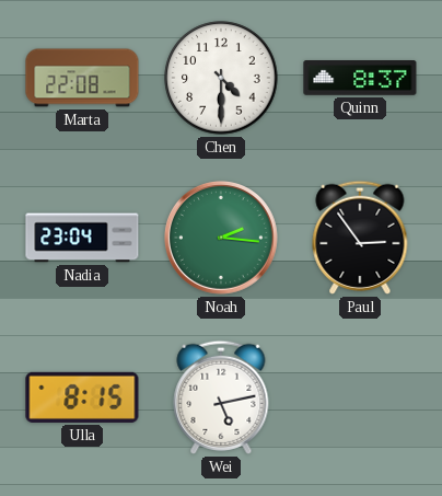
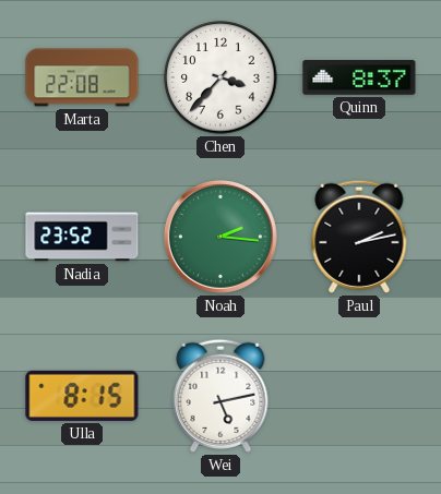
Chen: 4:30 -> 3:37
Nadia: 23:04 -> 23:52
Paul: 2:54 -> 2:13
